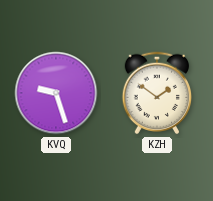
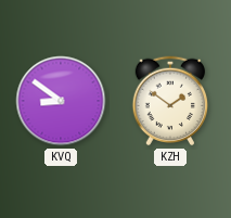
KVQ: 9:27 -> 8:51
